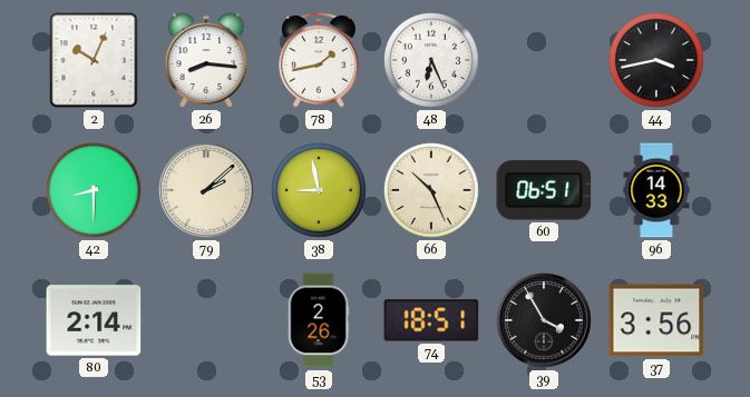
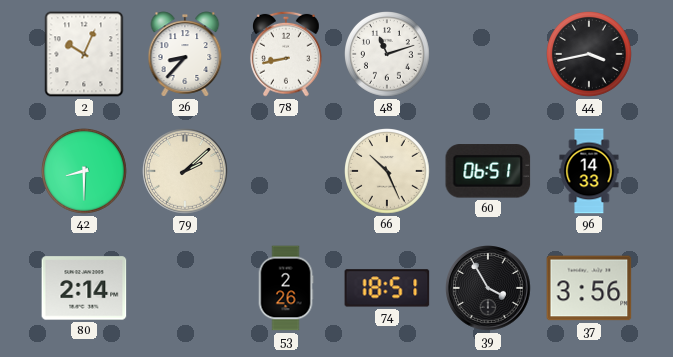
26: 8:16 -> 8:37
78: 1:43 -> 8:43
48: 6:26 -> 11:12
38: 8:58 -> none
